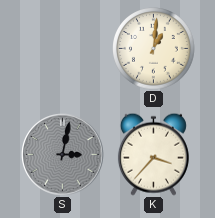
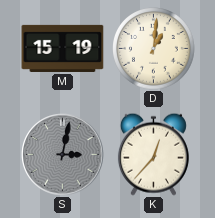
M: none -> 15:19
K: 3:37 -> 12:37
